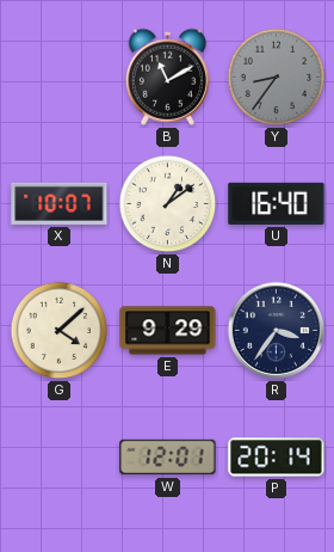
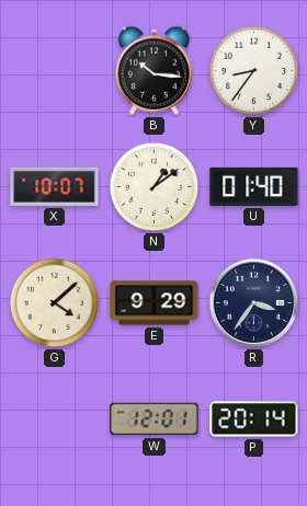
B: 11:10 -> 10:16
Y dial: grey -> white
U: 16:40 -> 01:40
